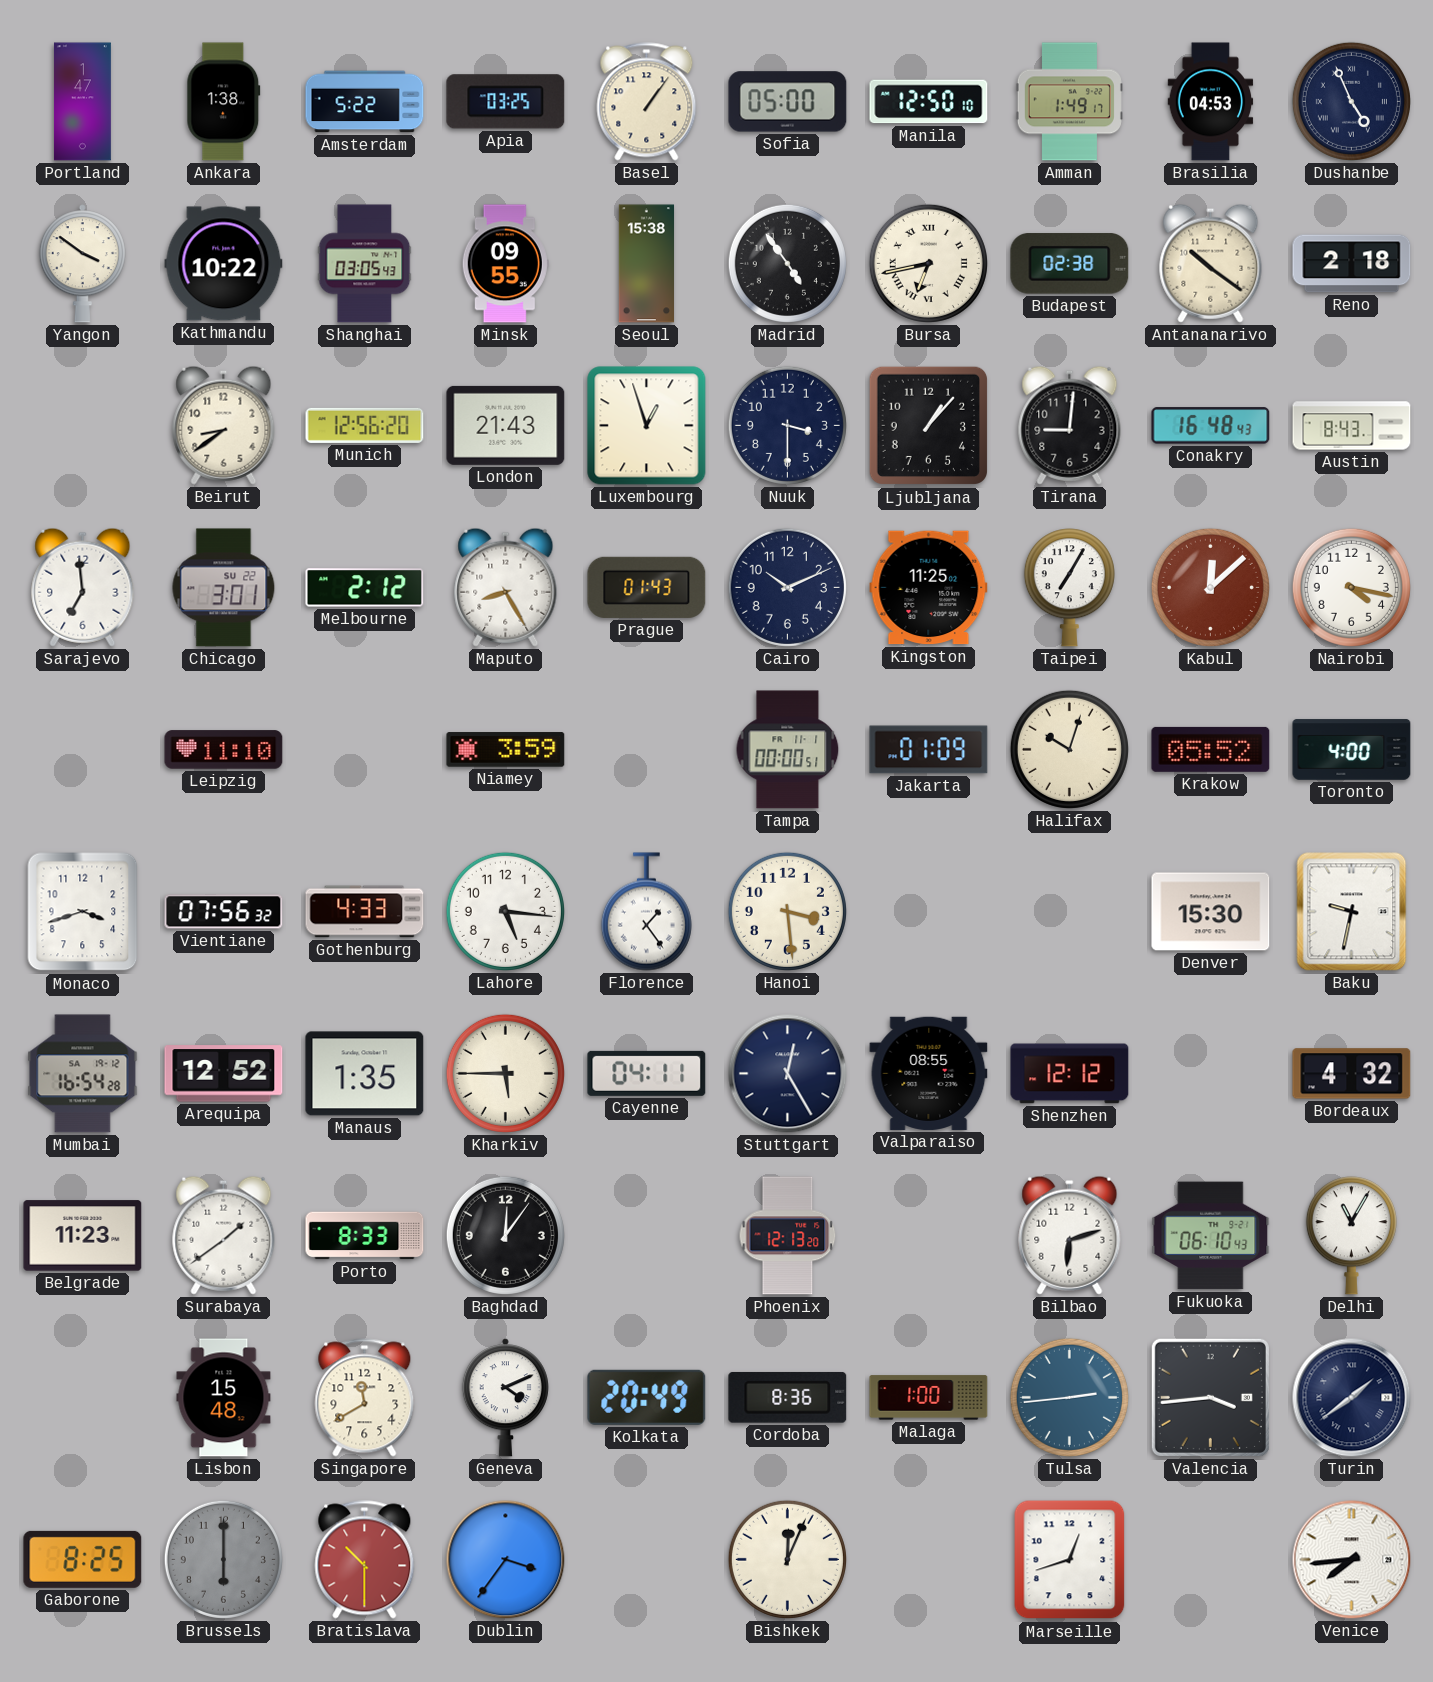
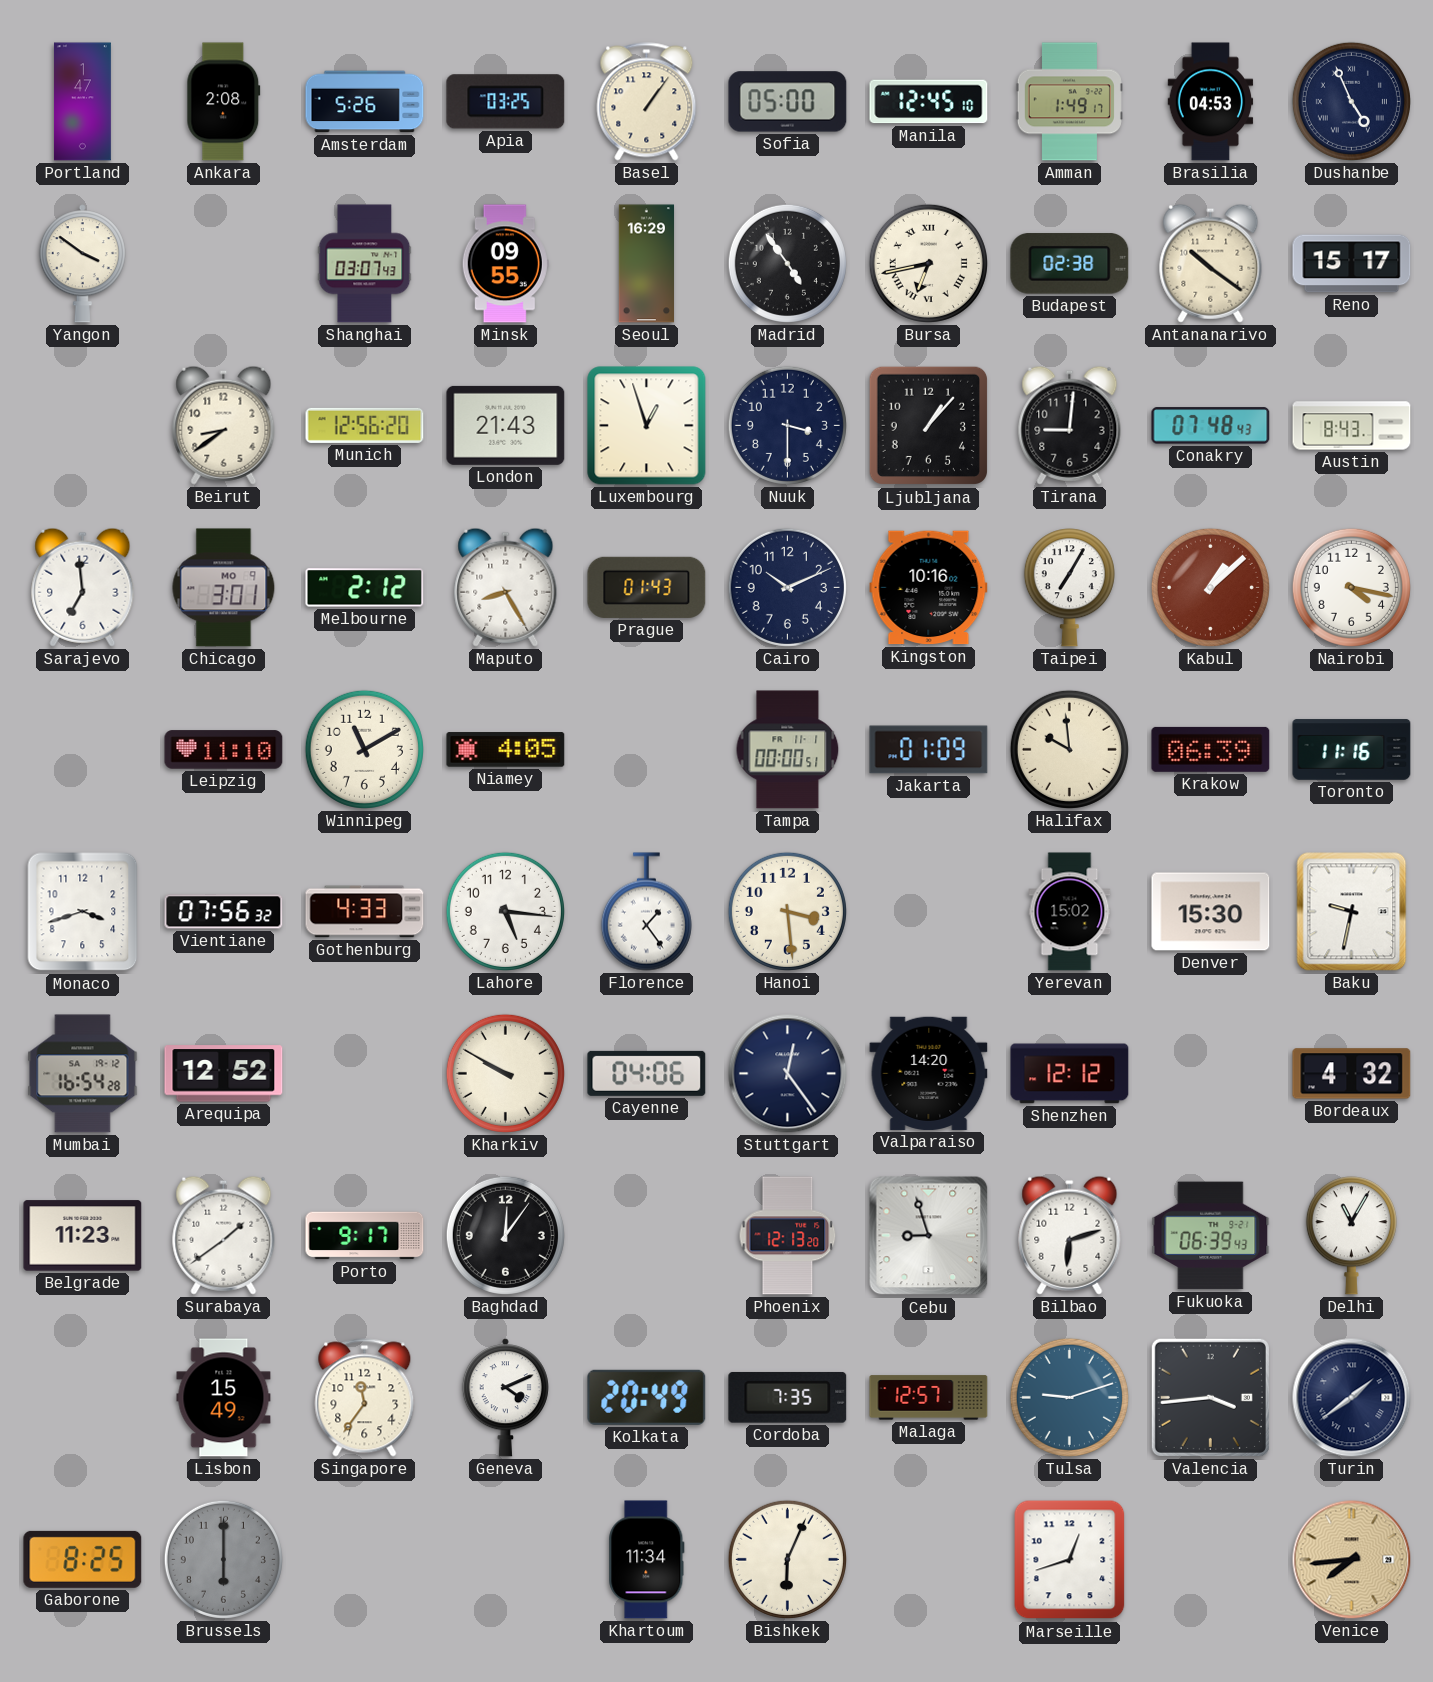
Ankara: 1:38 -> 2:08
Amsterdam: 5:22 -> 5:26
Manila: 12:50 -> 12:45
Kathmandu: 10:22 -> none
Shanghai: 03:05 -> 03:07
Seoul: 15:38 -> 16:29
Reno: 2:18 -> 15:17
Conakry: 16:48 -> 07:48
Chicago date: SU 22 -> MO 9
Kingston: 11:25 -> 10:16
Kabul: 12:08 -> 1:08
Winnipeg: none -> 11:10
Niamey: 3:59 -> 4:05
Halifax: 10:03 -> 9:59
Krakow: 05:52 -> 06:39
Toronto: 4:00 -> 11:16
Yerevan: none -> 15:02
Manaus: 1:35 -> none
Kharkiv: 5:45 -> 9:50
Cayenne: 04:11 -> 04:06
Stuttgart: 12:25 -> 12:24
Valparaiso: 08:55 -> 14:20
Porto: 8:33 -> 9:17
Cebu: none -> 8:57
Fukuoka: 06:10 -> 06:39
Lisbon: 15:48 -> 15:49
Singapore: 11:40 -> 11:36
Cordoba: 8:36 -> 7:35
Malaga: 1:00 -> 12:57
Tulsa: 2:44 -> 9:12
Bratislava: 10:30 -> none
Dublin: 3:36 -> none
Khartoum: none -> 11:34
Bishkek: 12:04 -> 6:04
Venice dial: white -> champagne
